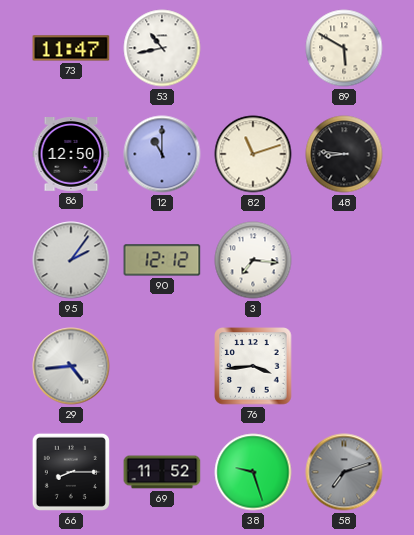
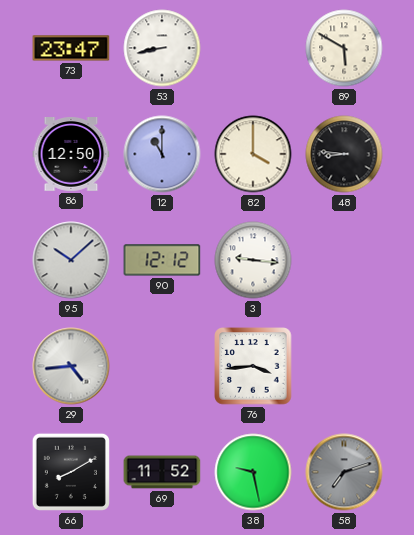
73: 11:47 -> 23:47
53: 10:43 -> 8:43
82: 11:12 -> 4:00
95: 2:06 -> 10:08
3: 7:16 -> 9:16
66: 8:15 -> 8:10
38: 9:27 -> 9:28
